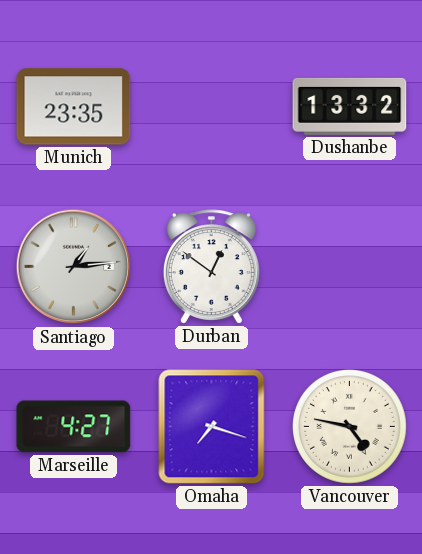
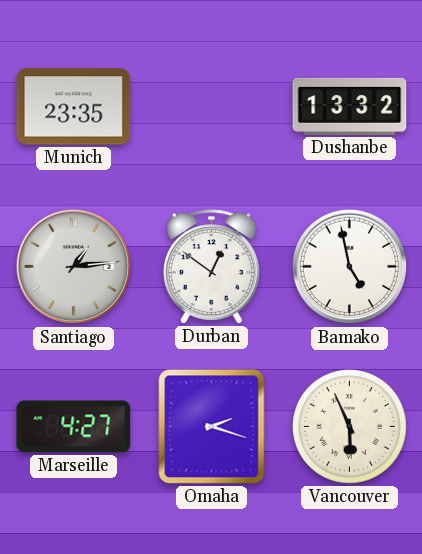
Bamako: none -> 4:58
Omaha: 7:18 -> 2:18
Vancouver: 4:47 -> 5:56
